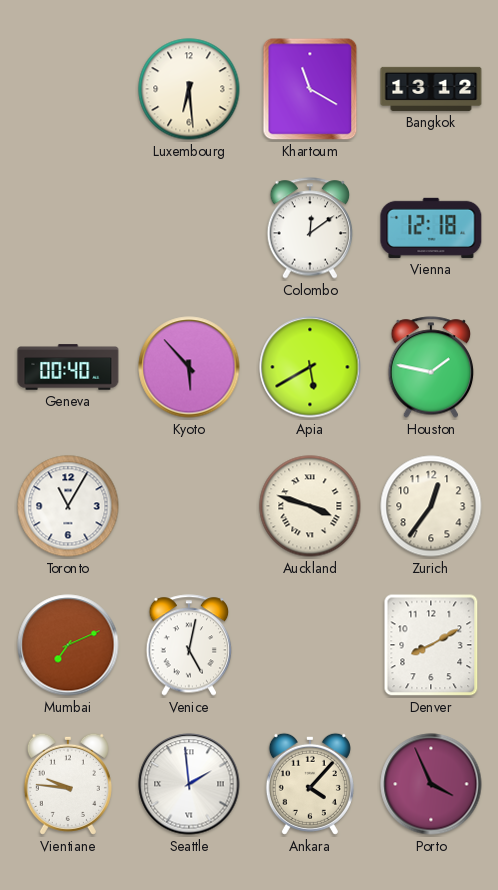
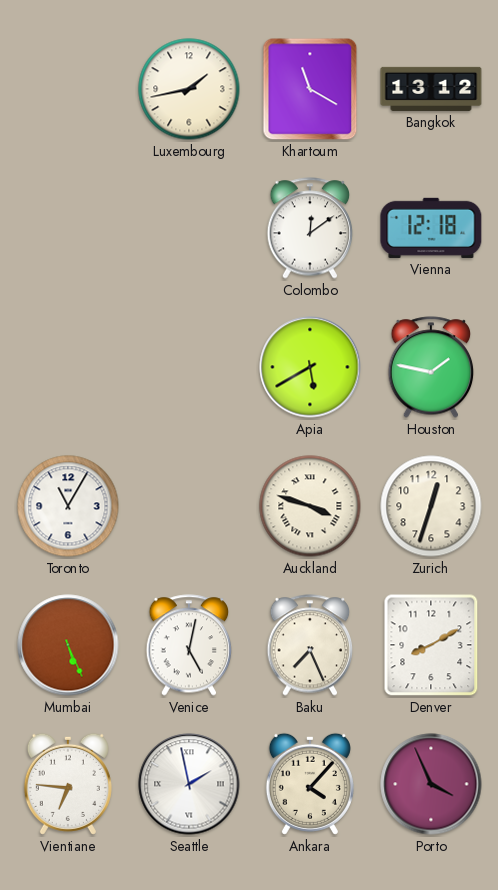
Luxembourg: 6:29 -> 1:43
Geneva: 00:40 -> none
Kyoto: 5:53 -> none
Zurich: 12:36 -> 12:33
Mumbai: 7:11 -> 5:26
Baku: none -> 7:26
Vientiane: 9:46 -> 6:46
Seattle: 1:59 -> 1:58
